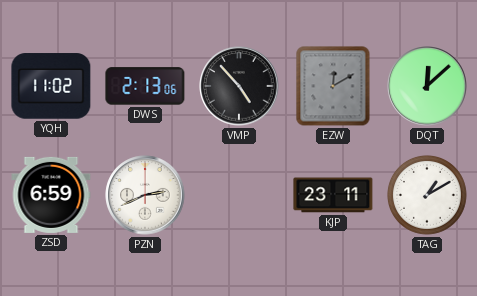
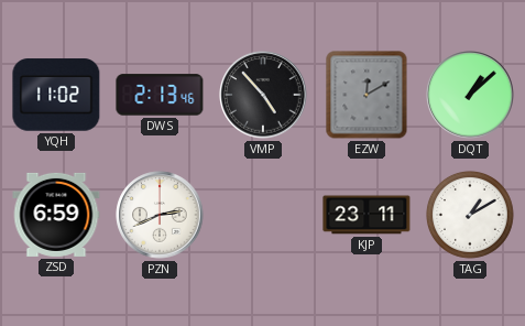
DWS: 2:13:06 -> 2:13:46
DQT: 12:08 -> 1:08
